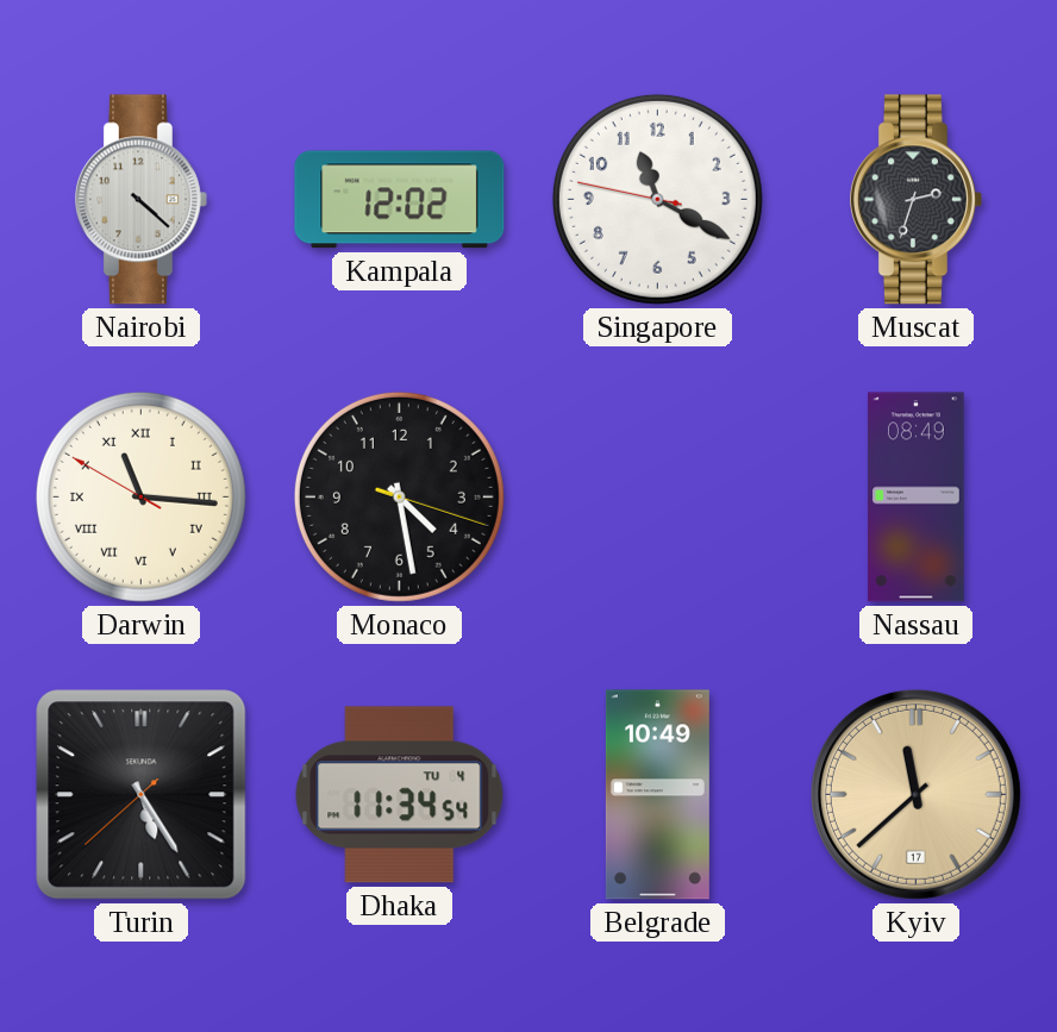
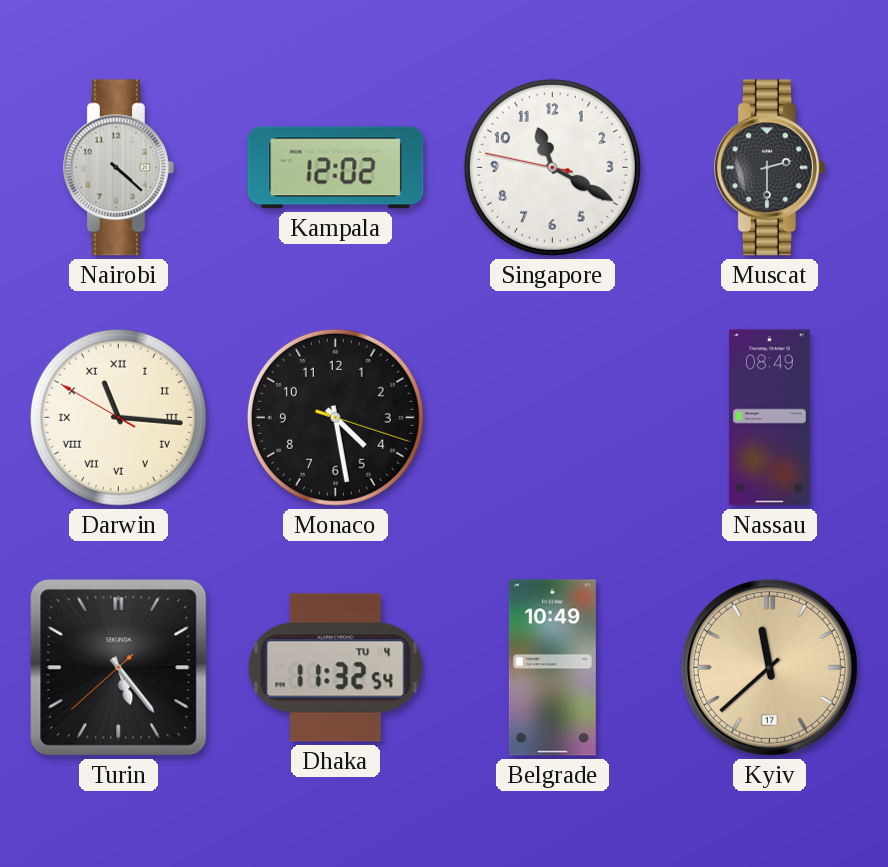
Muscat: 2:33 -> 2:30
Turin: 5:24 -> 5:23
Dhaka: 11:34 -> 11:32
